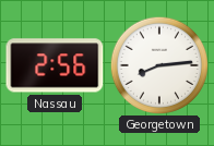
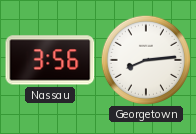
Nassau: 2:56 -> 3:56
